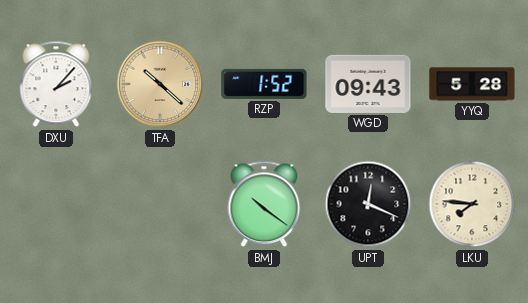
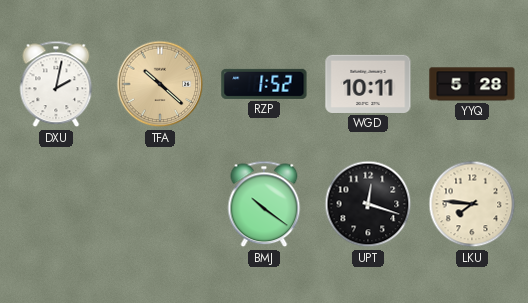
DXU: 2:07 -> 2:02
WGD: 09:43 -> 10:11
UPT: 12:19 -> 12:18
